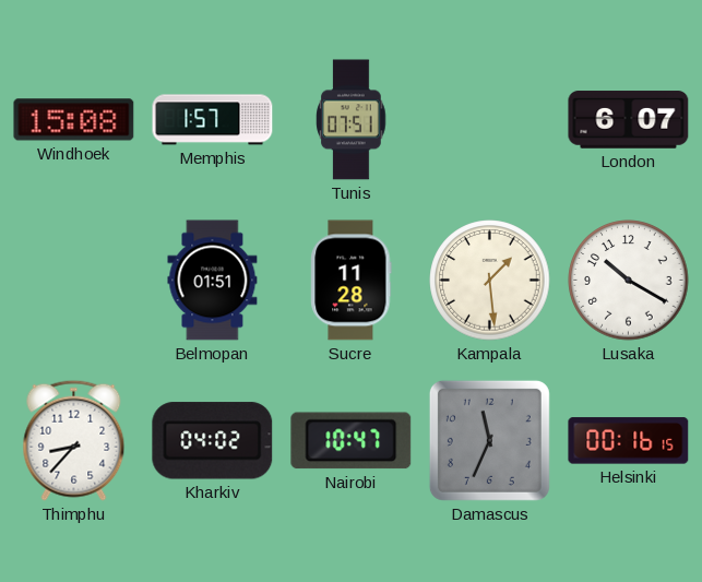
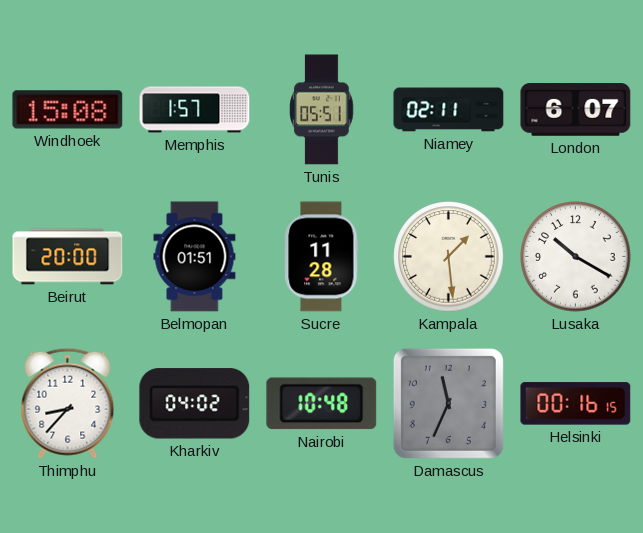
Tunis: 07:51 -> 05:51
Niamey: none -> 02:11
Beirut: none -> 20:00
Nairobi: 10:47 -> 10:48
